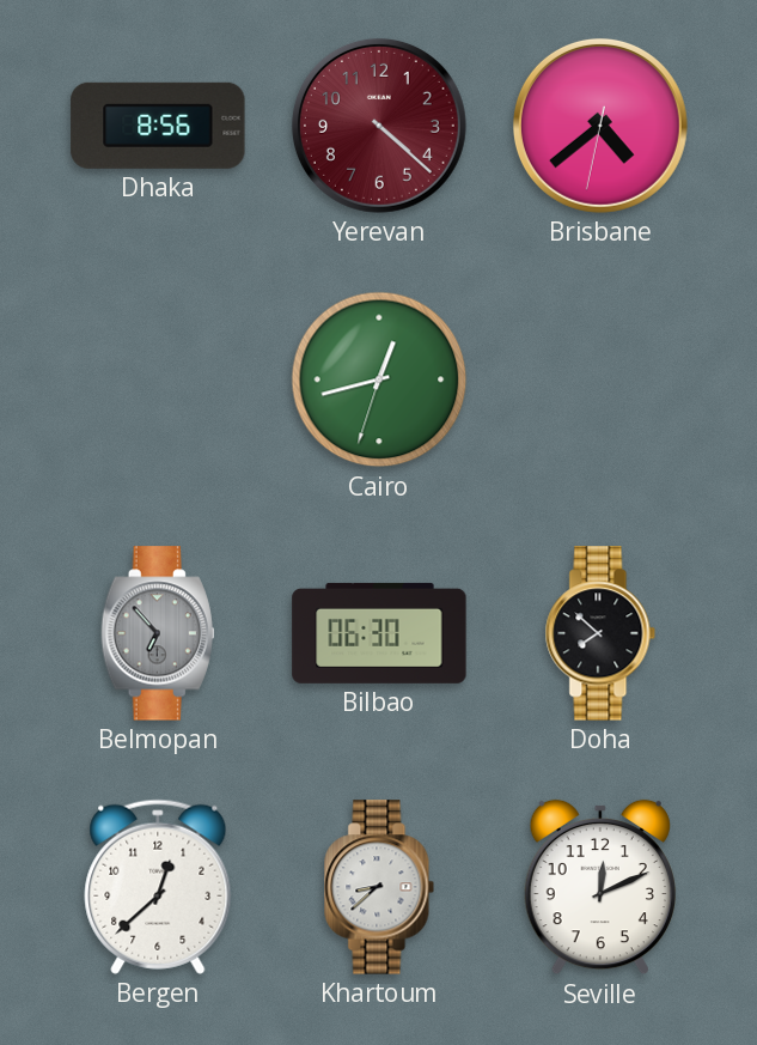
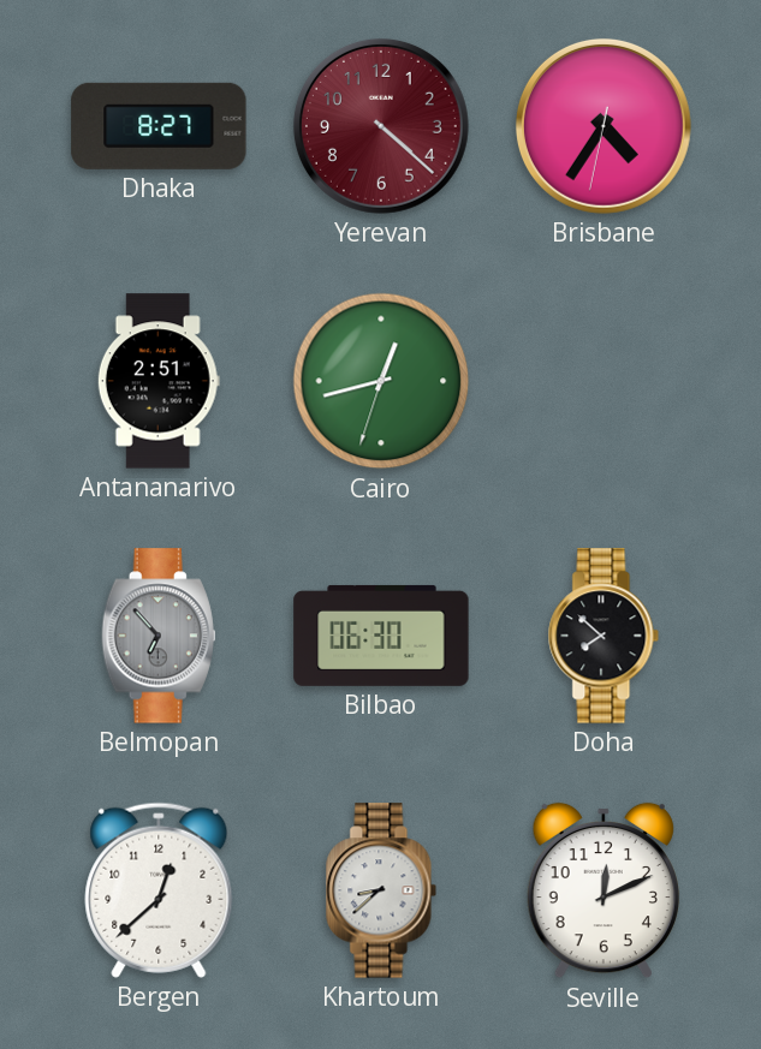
Dhaka: 8:56 -> 8:27
Brisbane: 4:38 -> 4:35
Antananarivo: none -> 2:51
